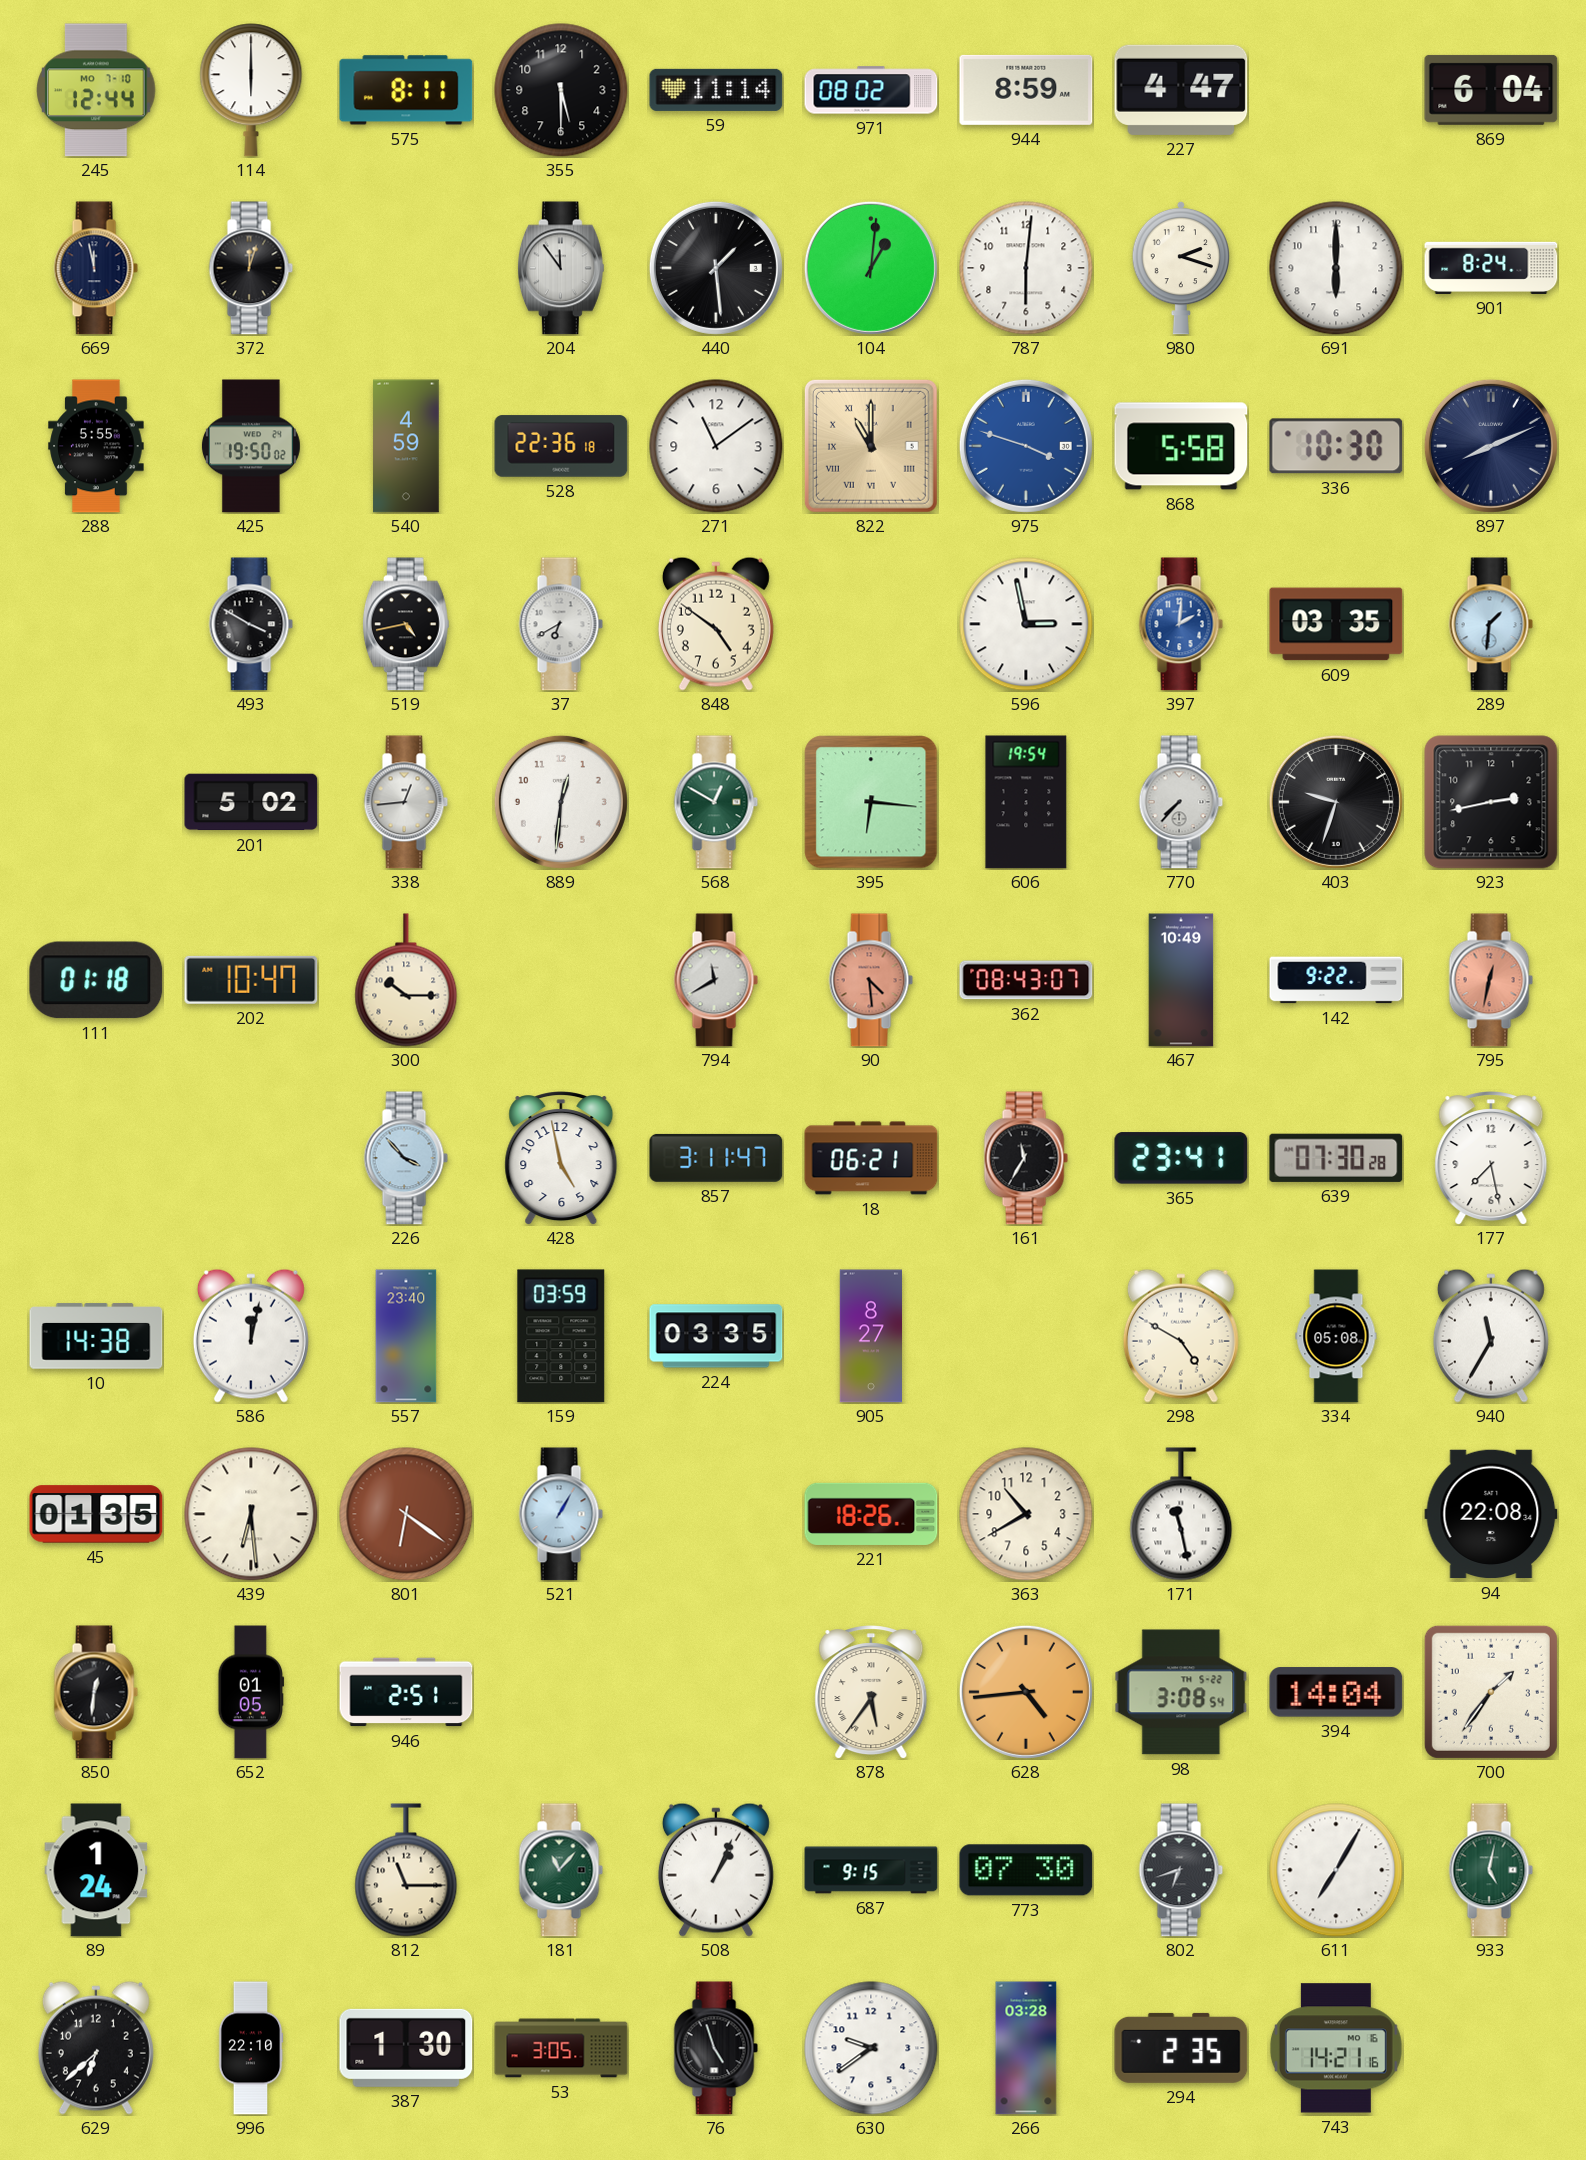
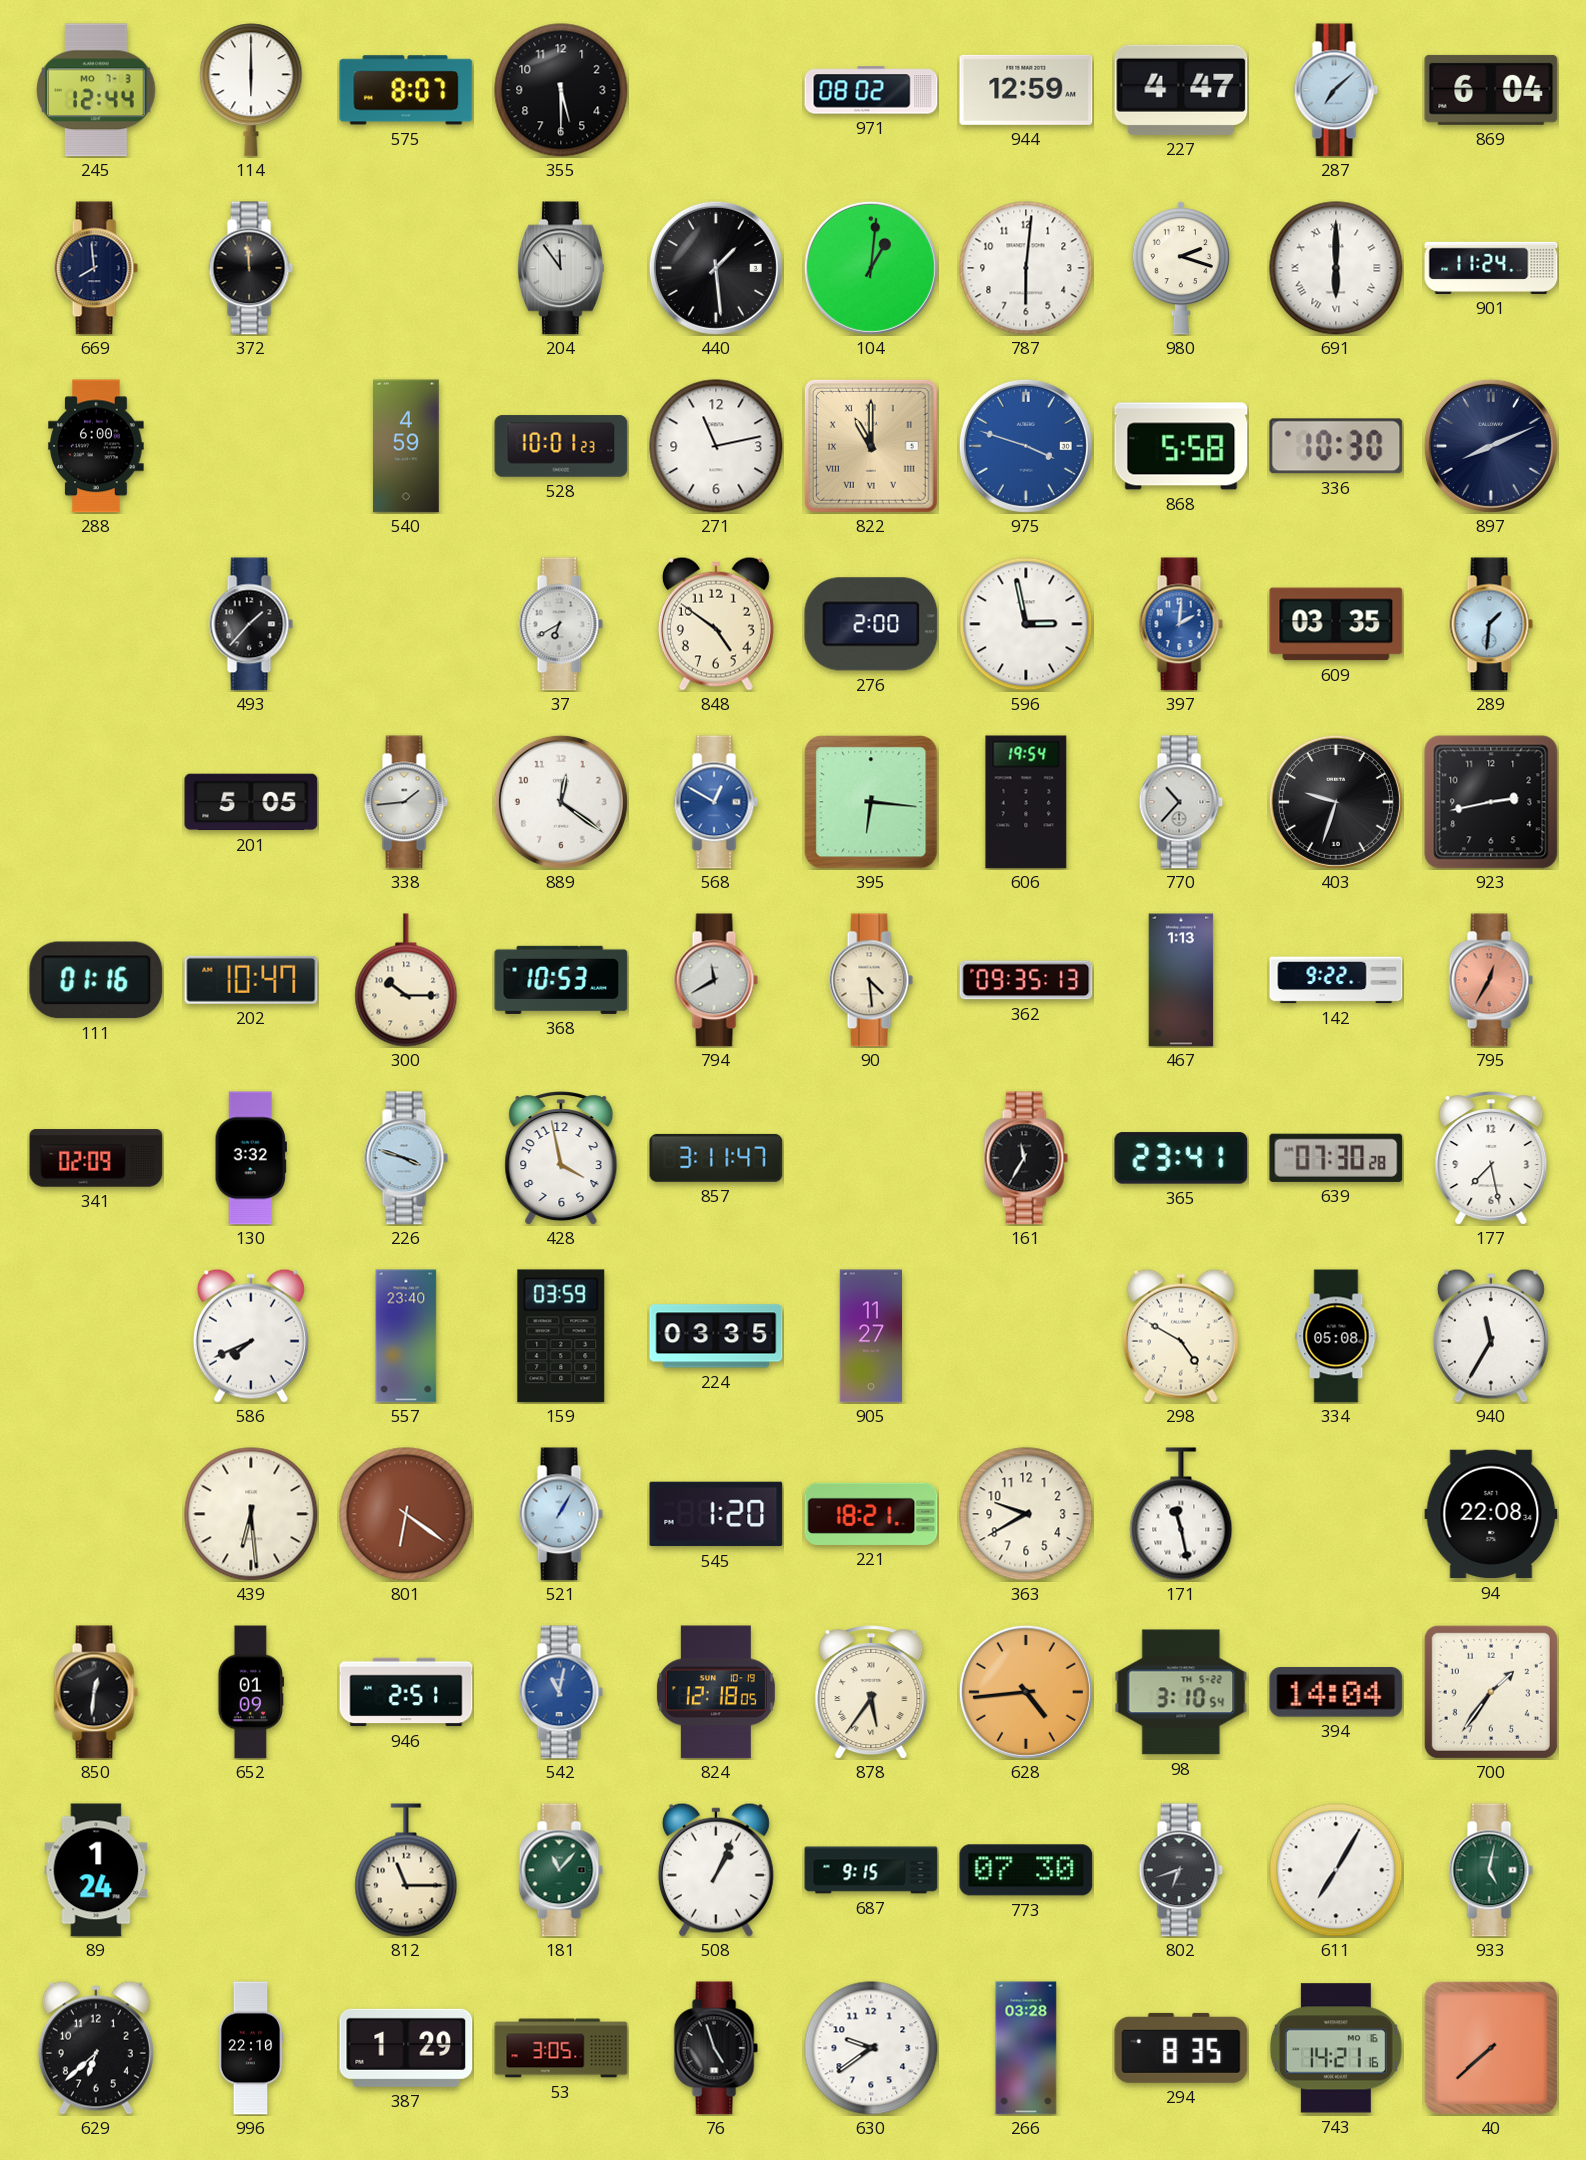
245 date: MO 7-10 -> MO 7-3
575: 8:11 -> 8:07
59: 11:14 -> none
944: 8:59 -> 12:59
287: none -> 7:08
669: 11:58 -> 7:59
372: 12:03 -> 11:59
691 numerals: Arabic -> Roman
901: 8:24 -> 11:24
288: 5:55 -> 6:00
425: 19:50 -> none
528: 22:36 -> 10:01
271: 11:09 -> 11:13
493: 3:50 -> 1:37
519: 4:43 -> none
276: none -> 2:00
201: 5:02 -> 5:05
338: 12:44 -> 1:44
889: 12:31 -> 12:21
568 dial: green -> blue
770: 7:37 -> 10:37
111: 01:18 -> 01:16
368: none -> 10:53
90 dial: salmon -> cream
362: 08:43 -> 09:35
467: 10:49 -> 1:13
795: 12:32 -> 12:35
341: none -> 02:09
130: none -> 3:32
226: 3:53 -> 3:48
428: 4:58 -> 3:58
18: 06:21 -> none
10: 14:38 -> none
586: 12:02 -> 7:41
905: 8:27 -> 11:27
45: 01:35 -> none
545: none -> 1:20
221: 18:26 -> 18:21
363: 10:40 -> 9:40
652: 01:05 -> 01:09
542: none -> 11:02
824: none -> 12:18
98: 3:08 -> 3:10
387: 1:30 -> 1:29
294: 2:35 -> 8:35
40: none -> 7:38
